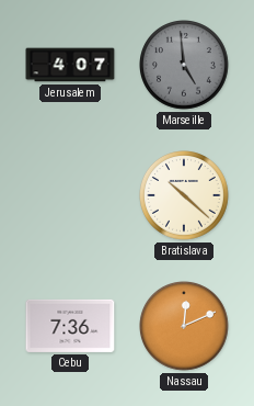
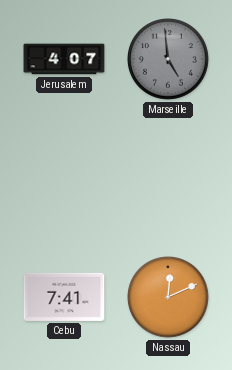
Bratislava: 10:22 -> none
Cebu: 7:36 -> 7:41
